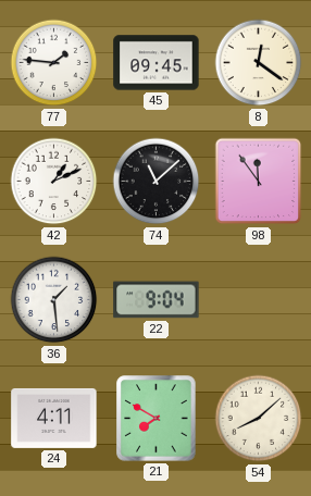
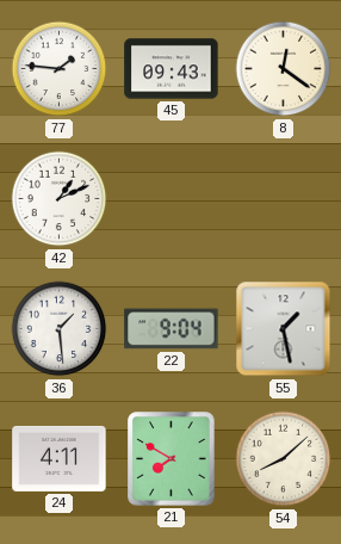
45: 09:45 -> 09:43
74: 11:08 -> none
98: 11:54 -> none
55: none -> 1:28
